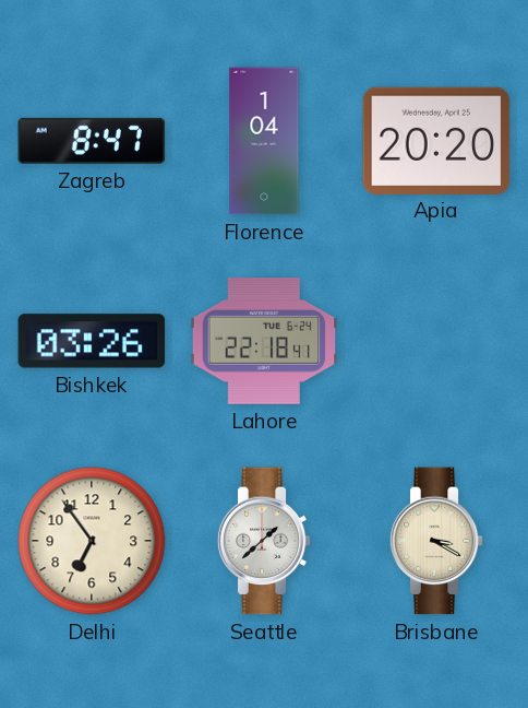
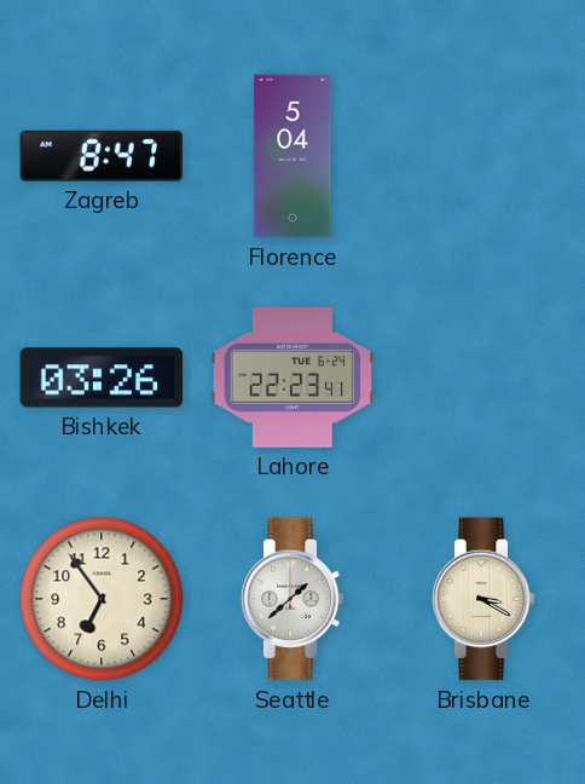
Florence: 1:04 -> 5:04
Apia: 20:20 -> none
Lahore: 22:18 -> 22:23
